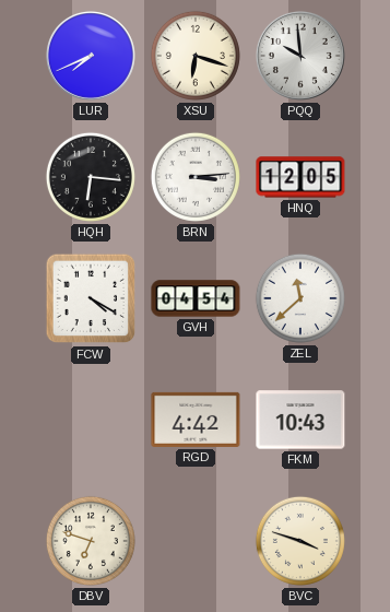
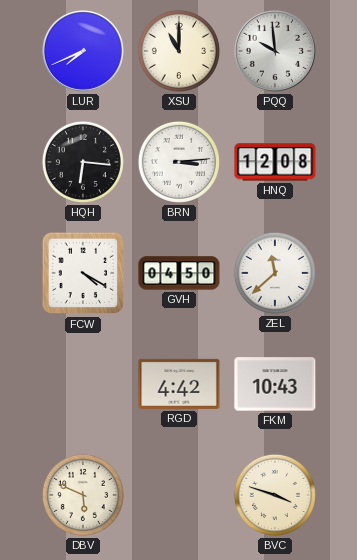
XSU: 6:18 -> 11:00
HNQ: 12:05 -> 12:08
GVH: 04:54 -> 04:50
DBV: 6:48 -> 5:49
